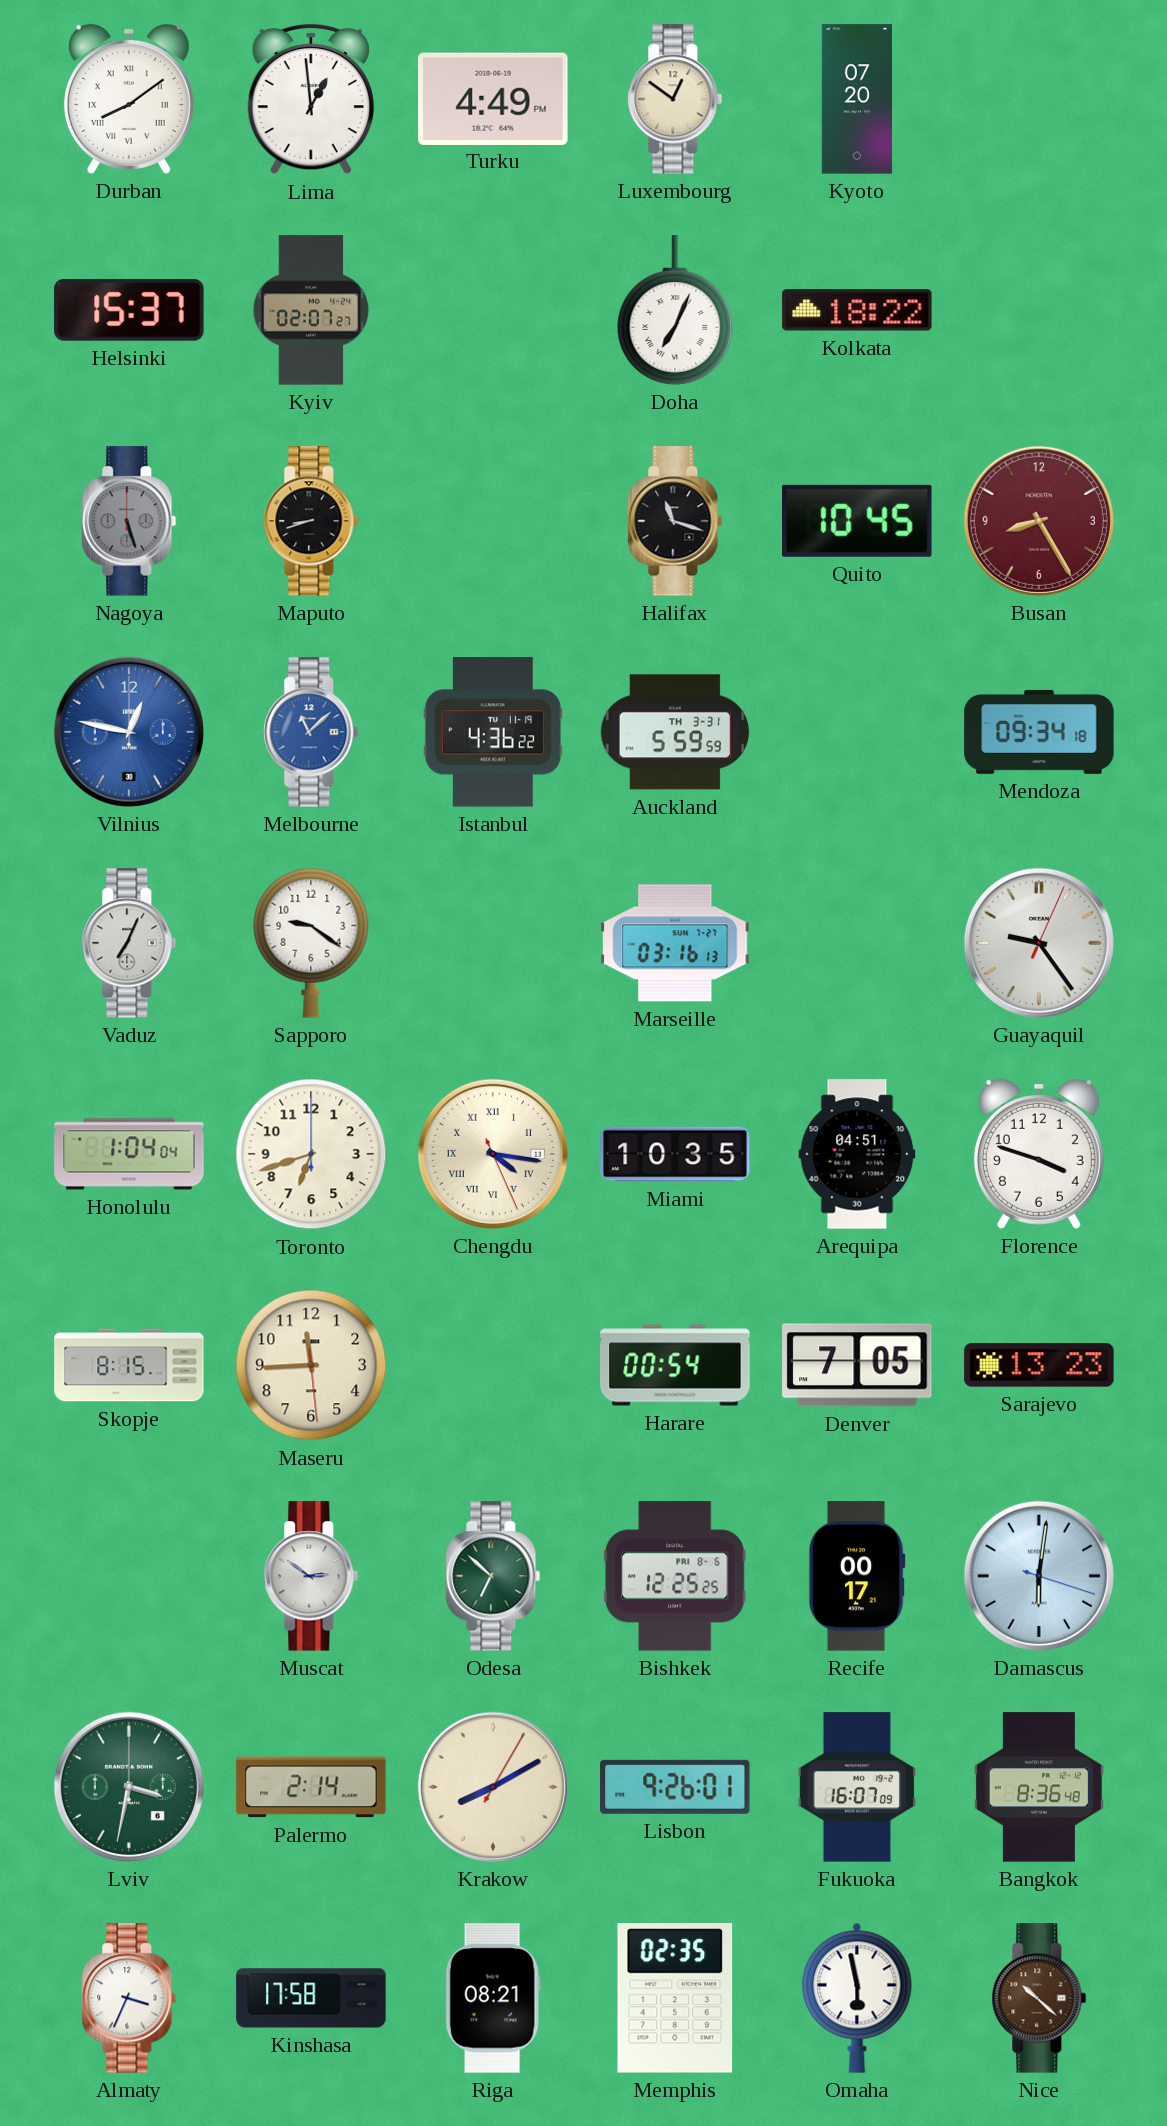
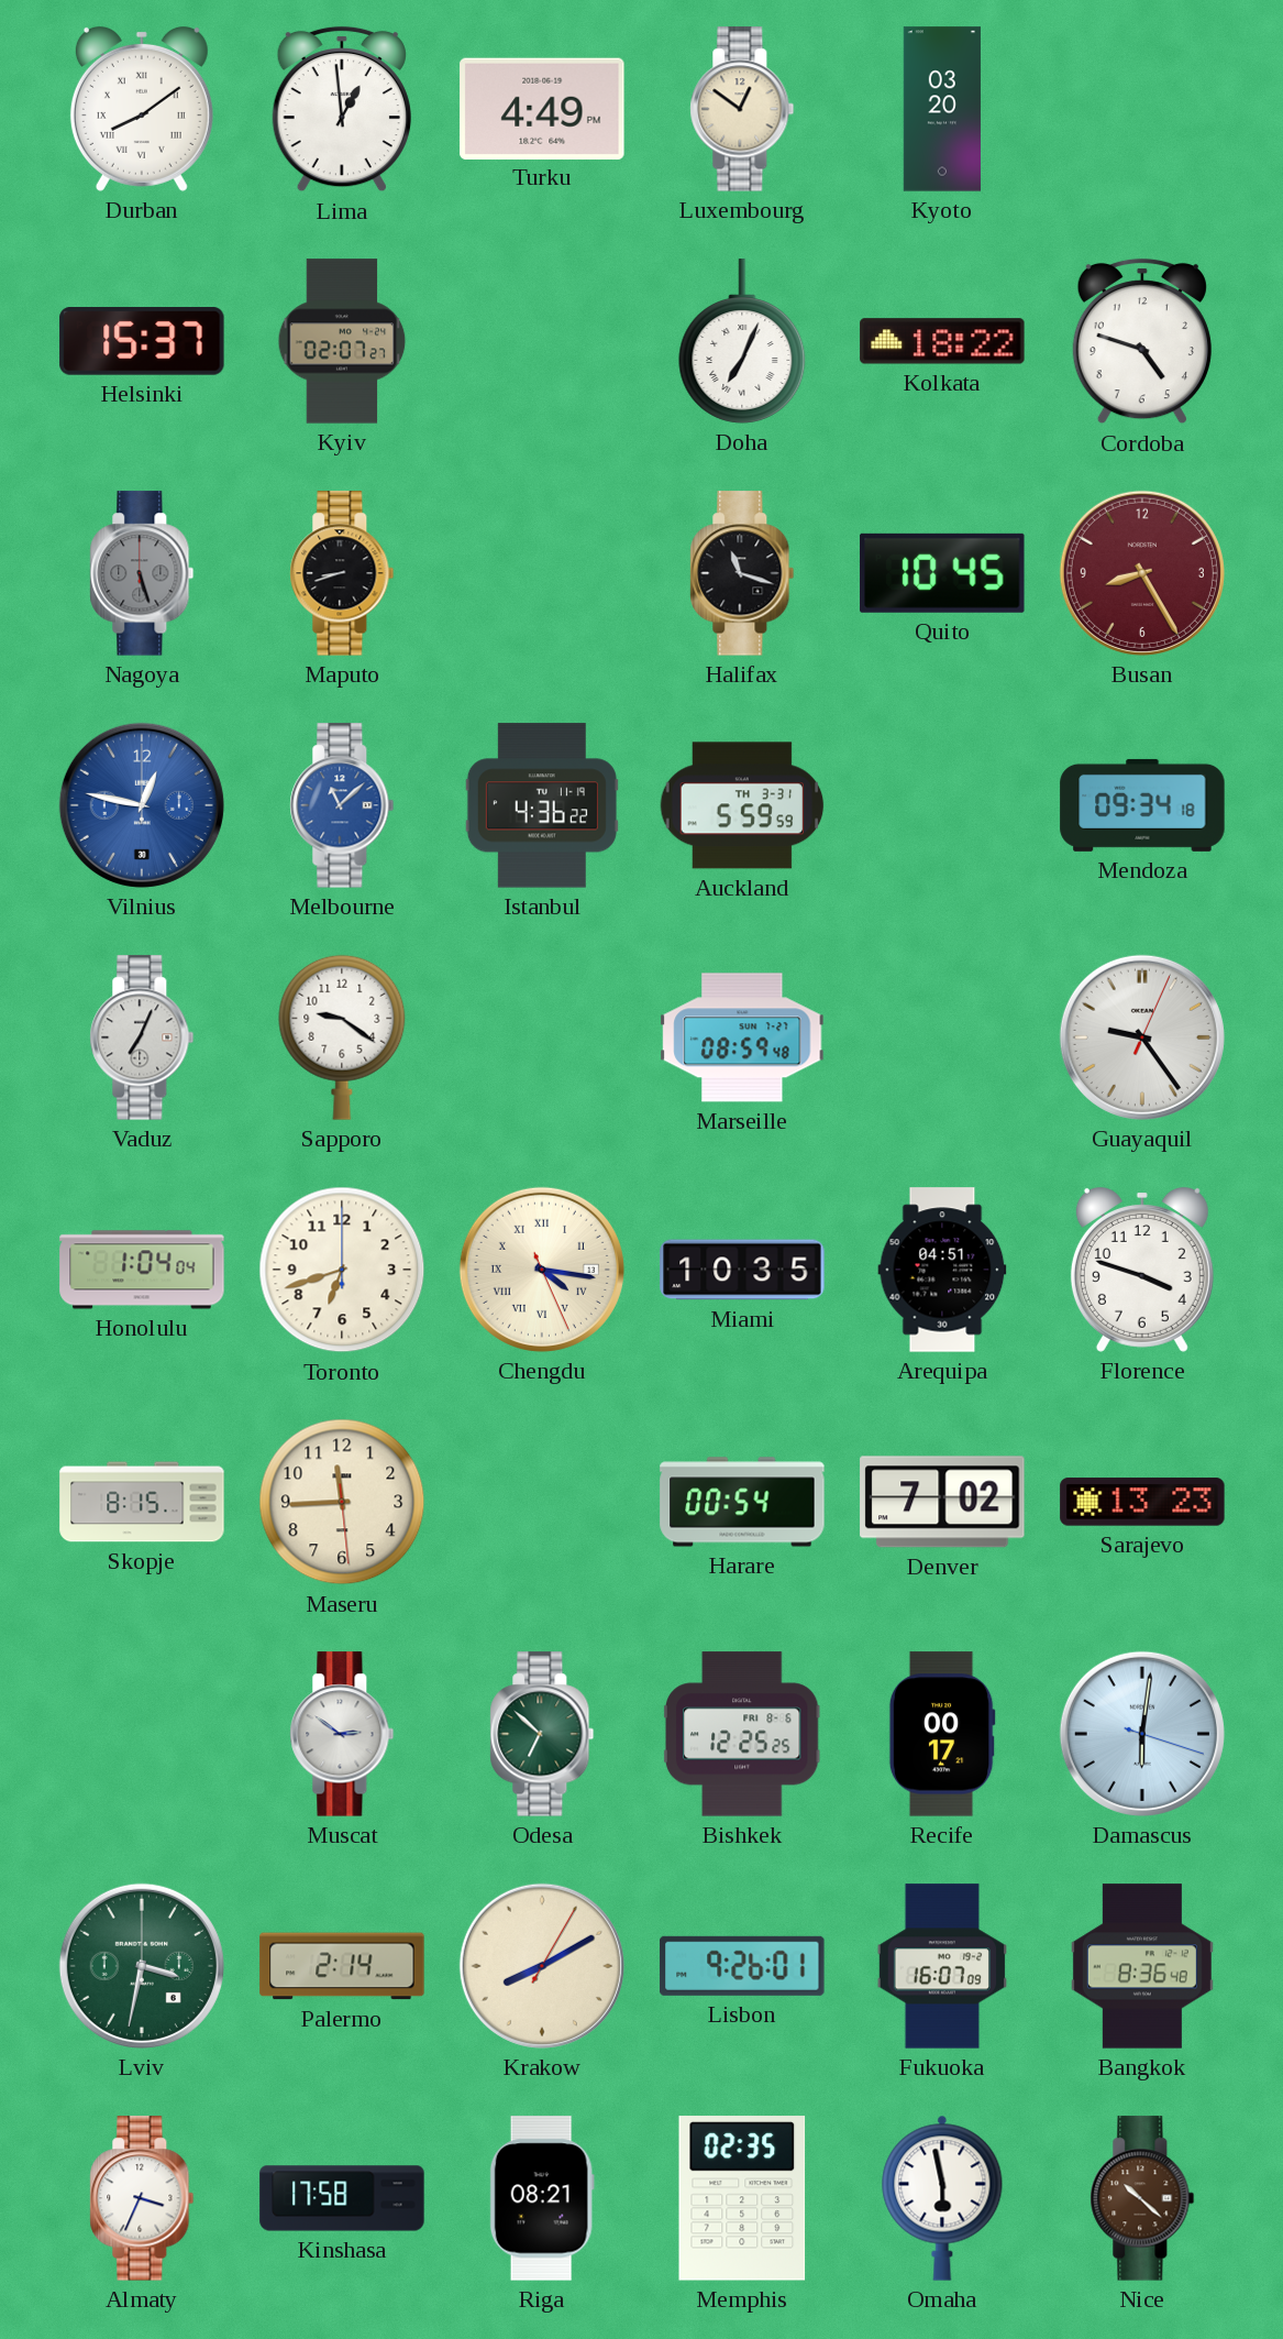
Kyoto: 07:20 -> 03:20
Cordoba: none -> 4:48
Marseille: 03:16 -> 08:59
Denver: 7:05 -> 7:02
